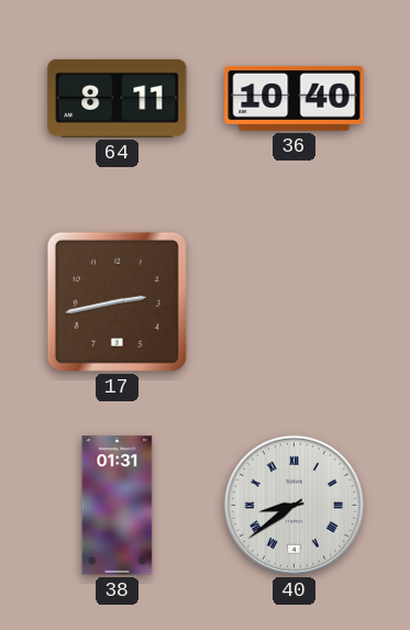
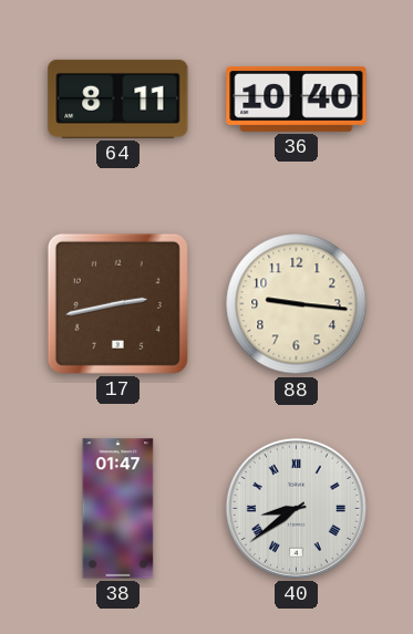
88: none -> 9:16
38: 01:31 -> 01:47
